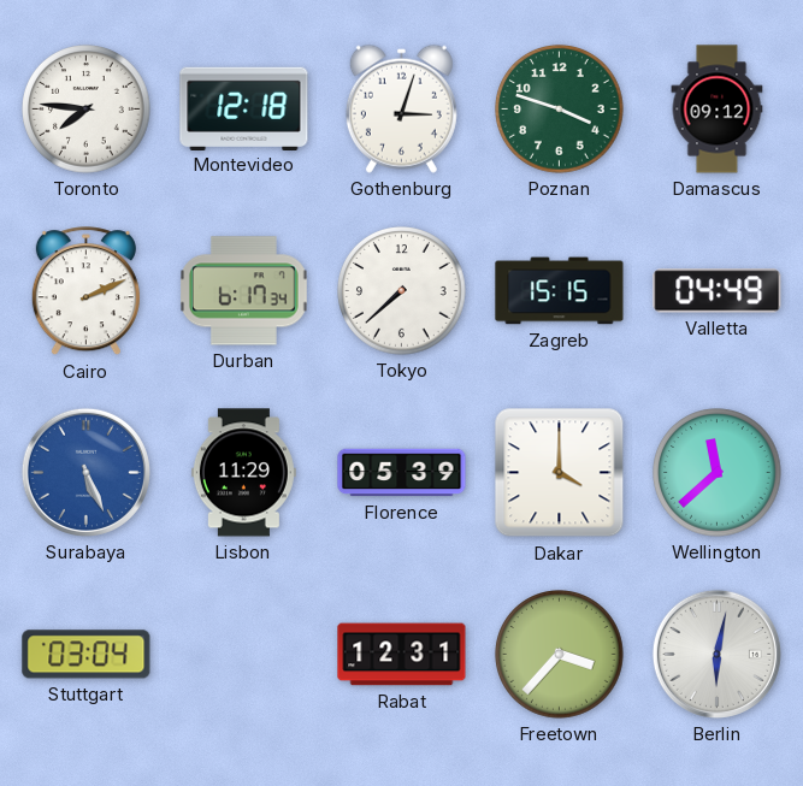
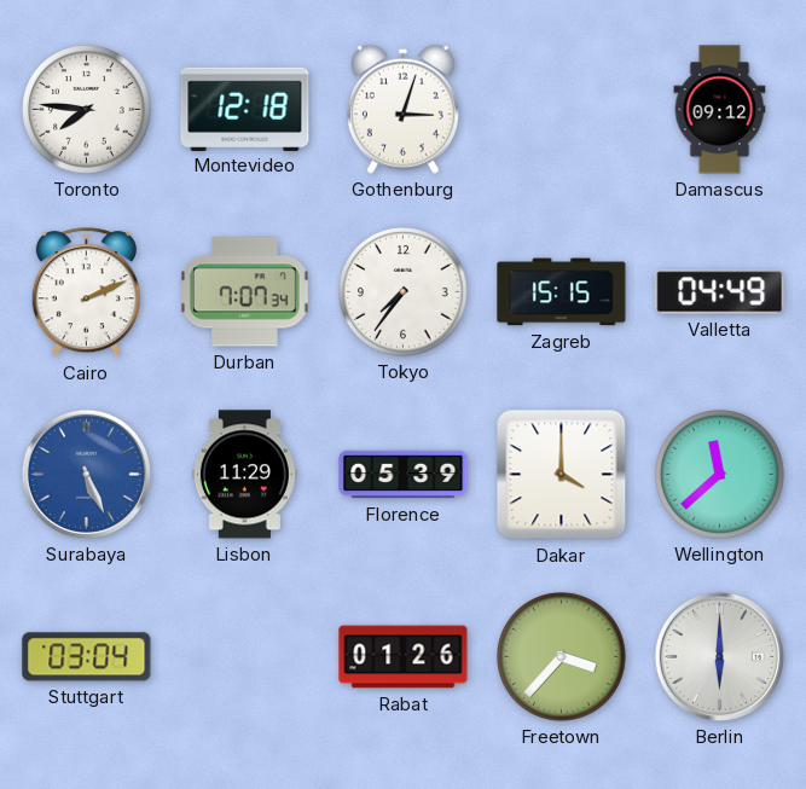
Poznan: 3:48 -> none
Durban: 6:17 -> 7:07
Tokyo: 7:38 -> 7:36
Rabat: 12:31 -> 01:26
Berlin: 6:02 -> 6:00
